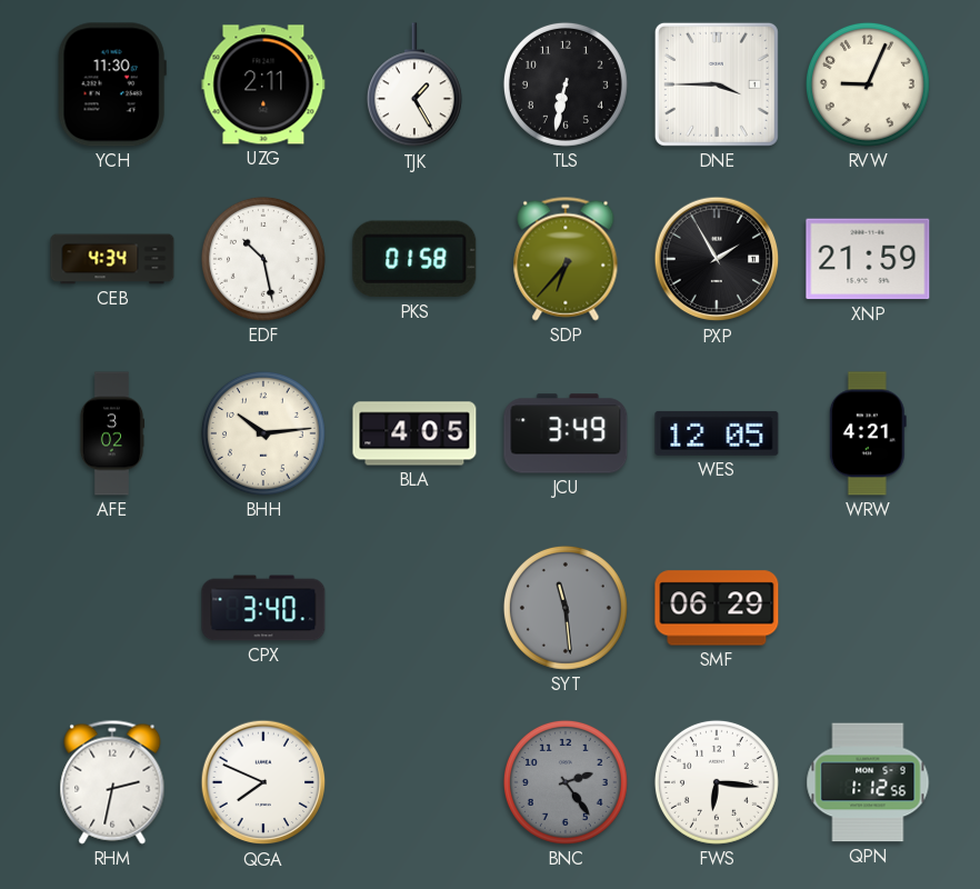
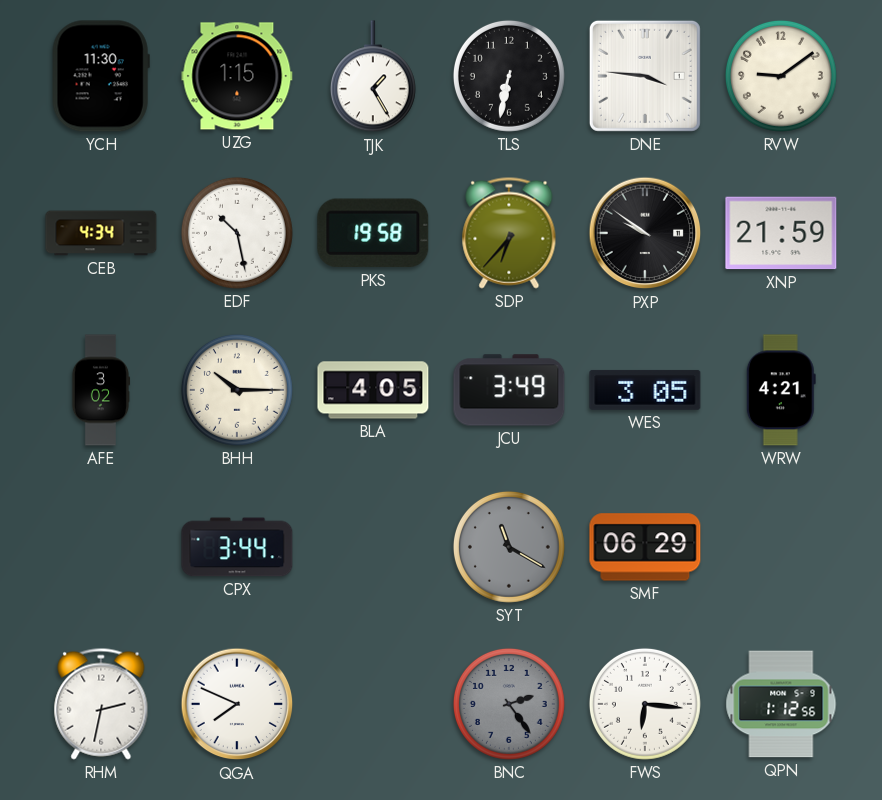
UZG: 2:11 -> 1:15
DNE: 3:45 -> 3:46
RVW: 9:04 -> 9:09
PKS: 01:58 -> 19:58
PXP: 1:55 -> 9:51
BHH: 10:14 -> 10:15
WES: 12:05 -> 3:05
CPX: 3:40 -> 3:44
SYT: 11:29 -> 11:20
